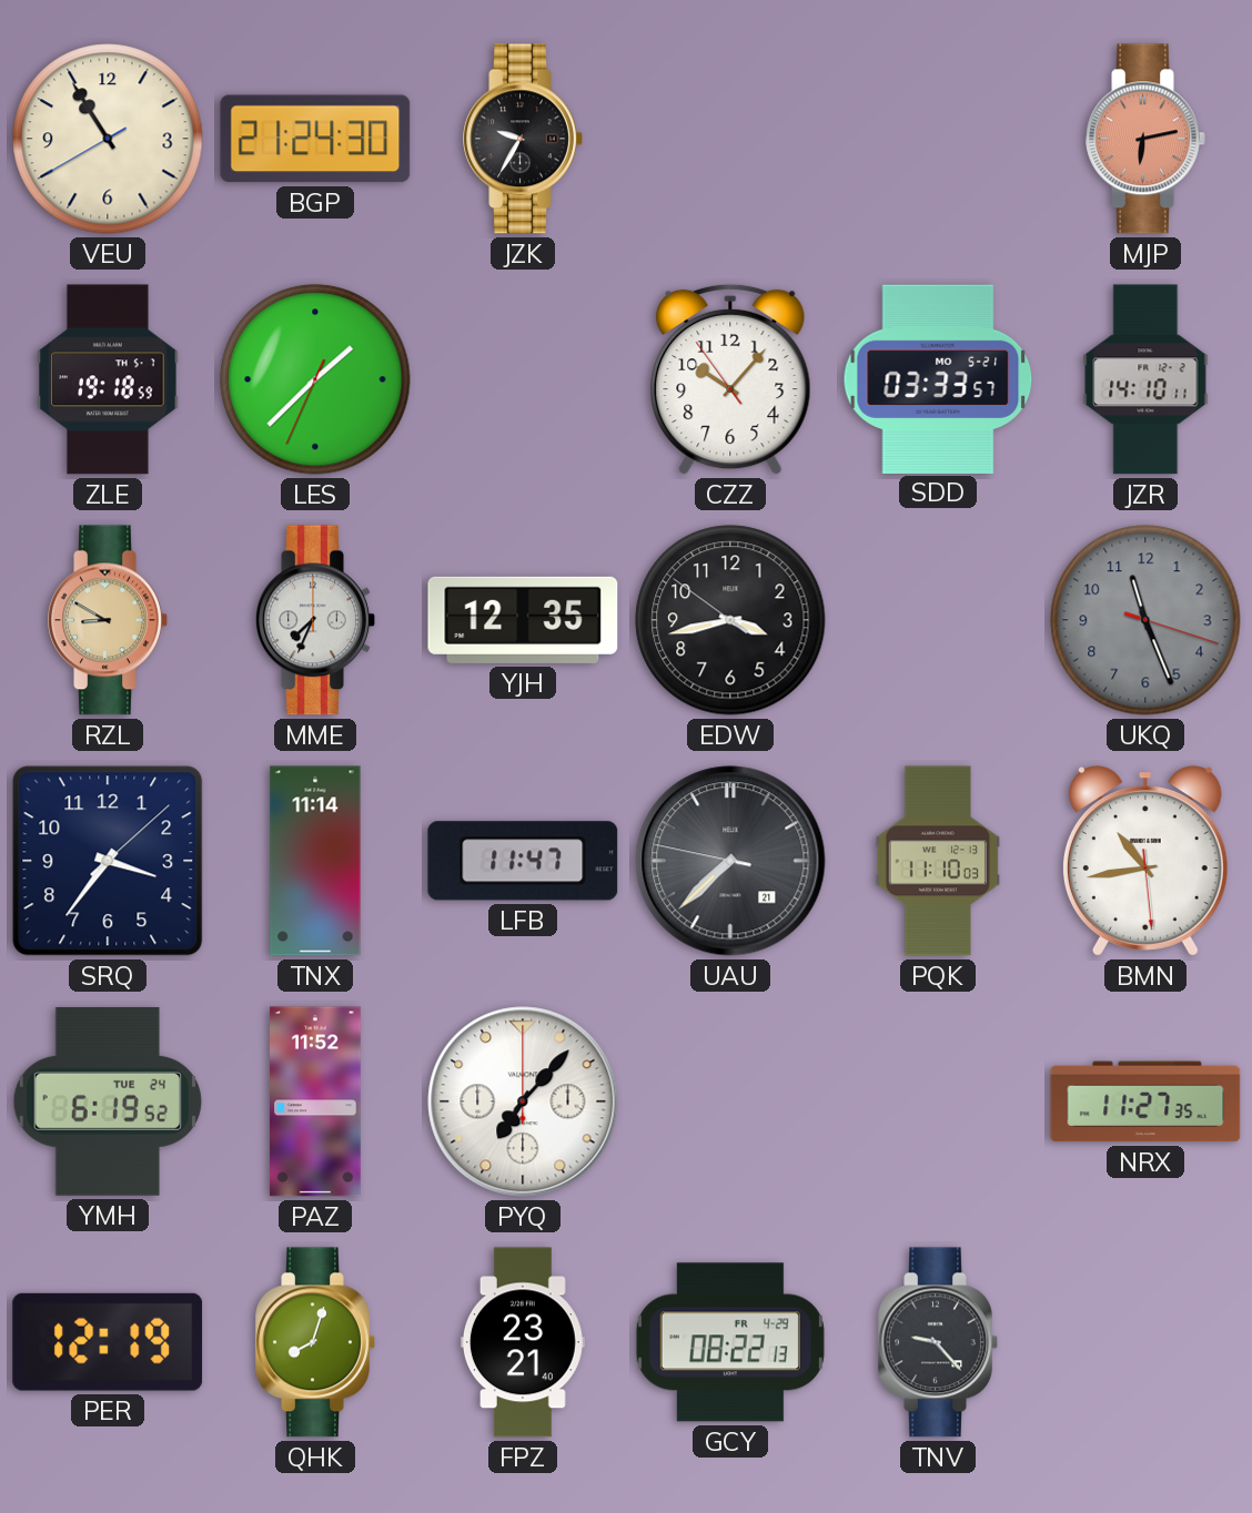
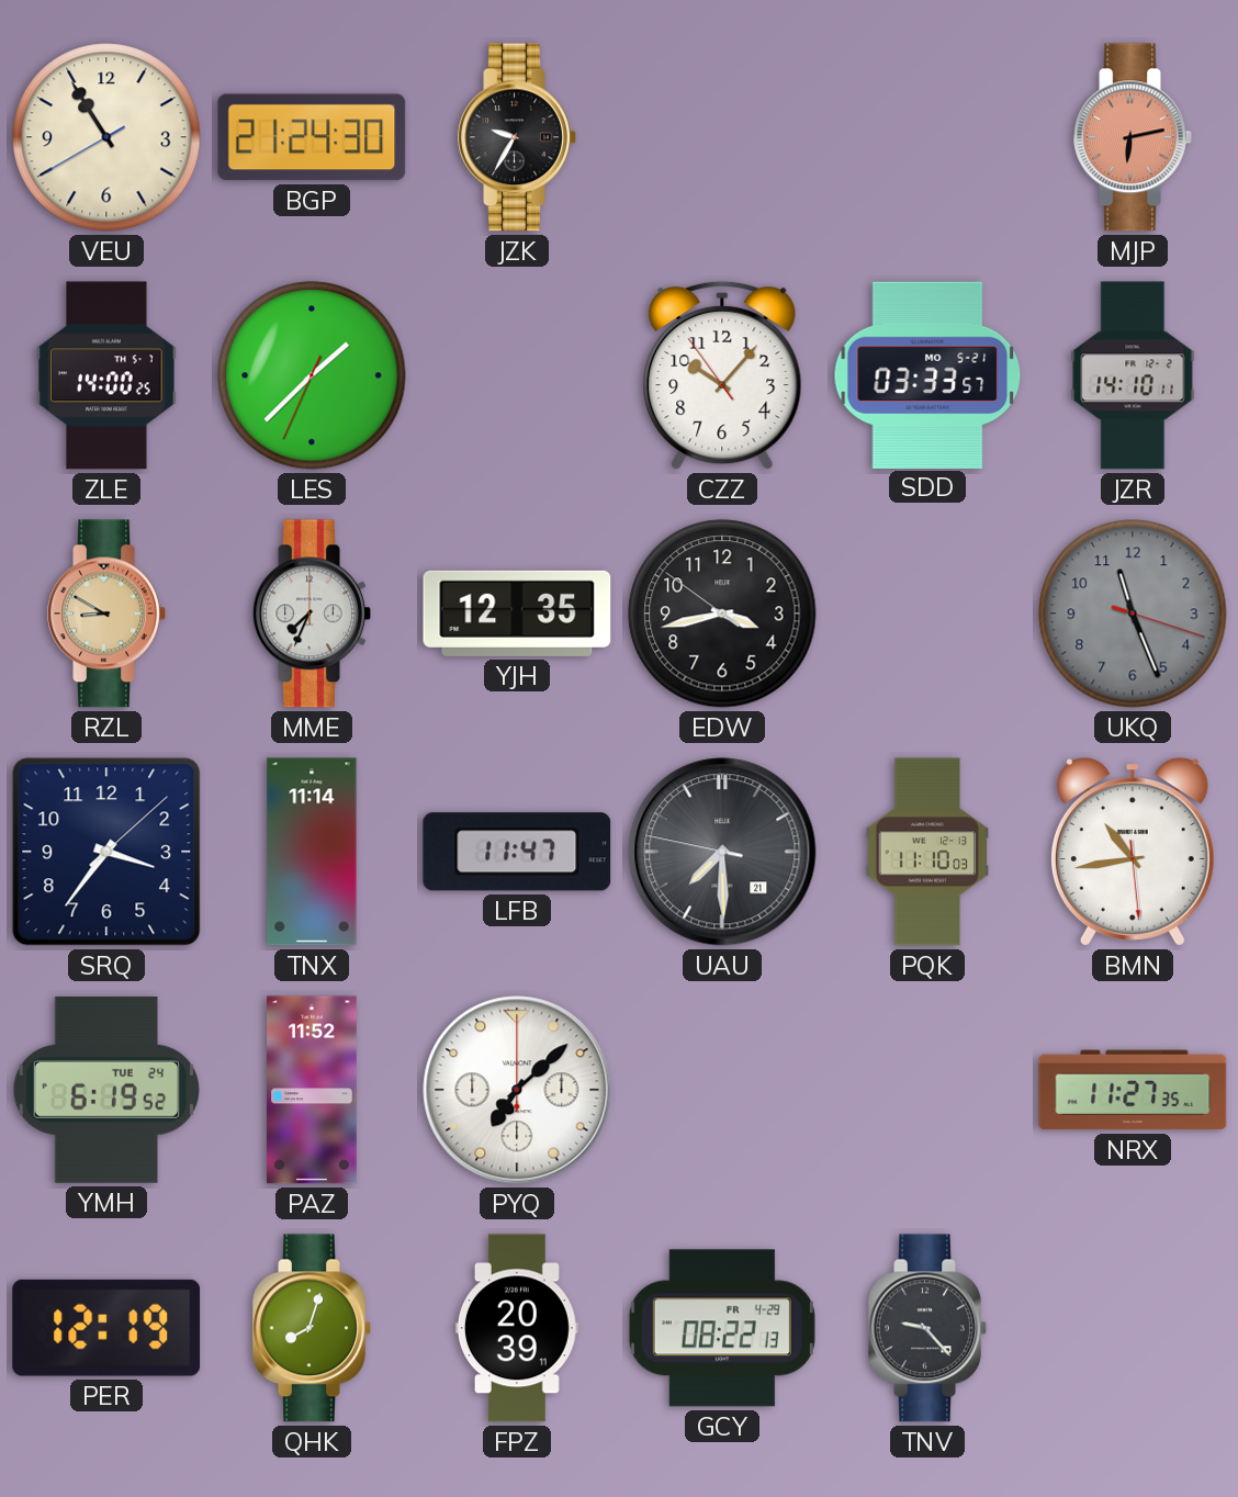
ZLE: 19:18 -> 14:00
UAU: 7:37 -> 7:29
PYQ: 7:07 -> 7:08
FPZ: 23:21 -> 20:39
